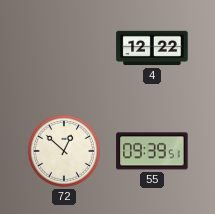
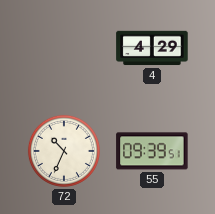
4: 12:22 -> 4:29
72: 12:52 -> 10:34
